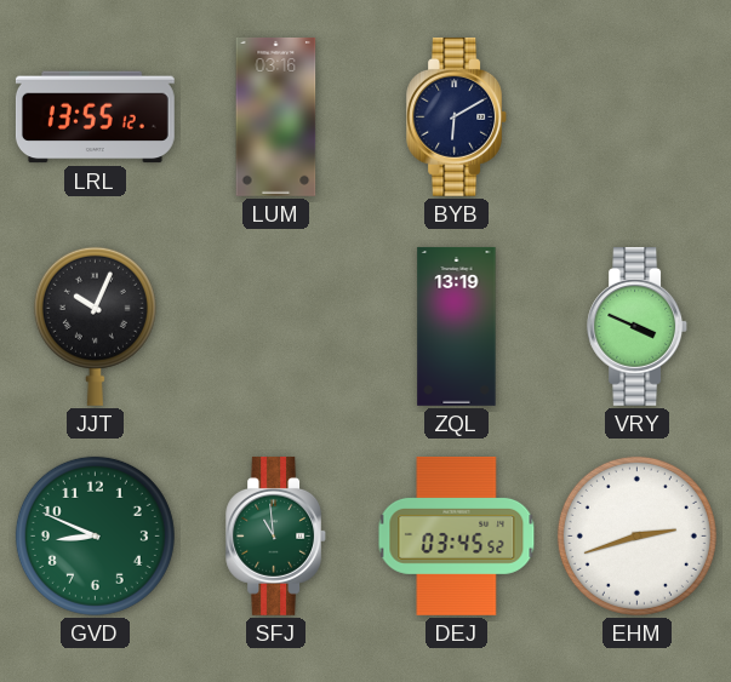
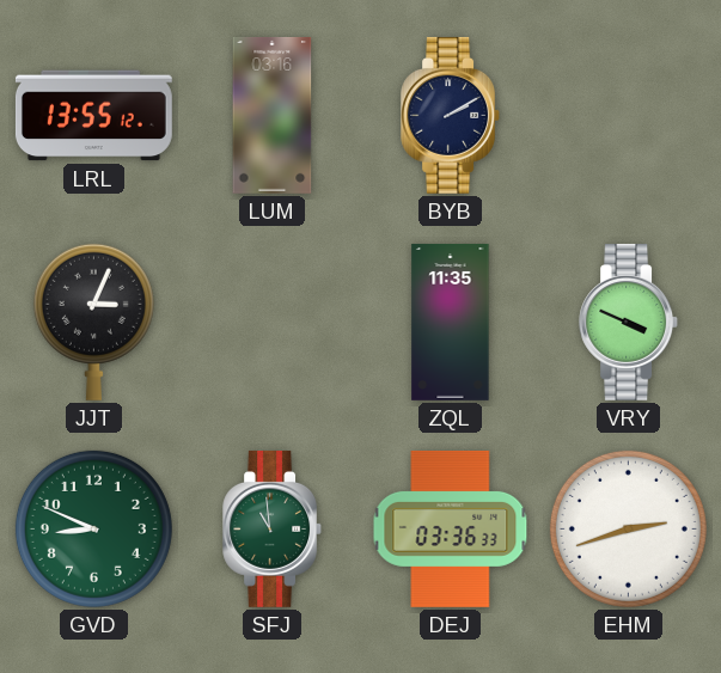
BYB: 6:10 -> 2:10
JJT: 10:04 -> 3:04
ZQL: 13:19 -> 11:35
DEJ: 03:45 -> 03:36
